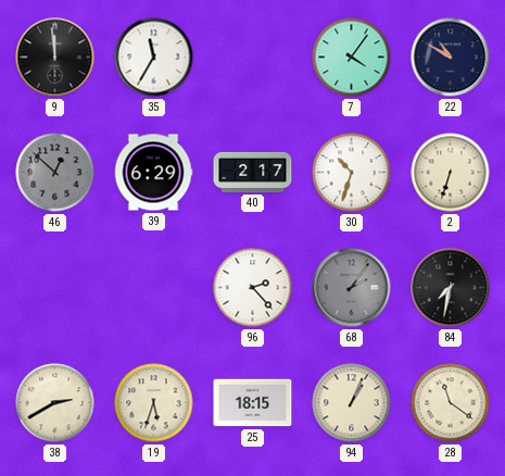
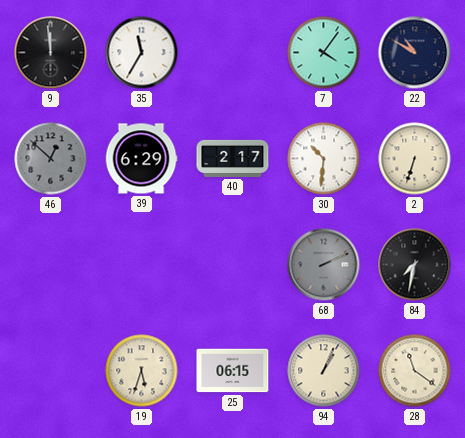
30: 10:33 -> 10:31
96: 2:23 -> none
68: 2:06 -> 2:11
38: 2:40 -> none
25: 18:15 -> 06:15
